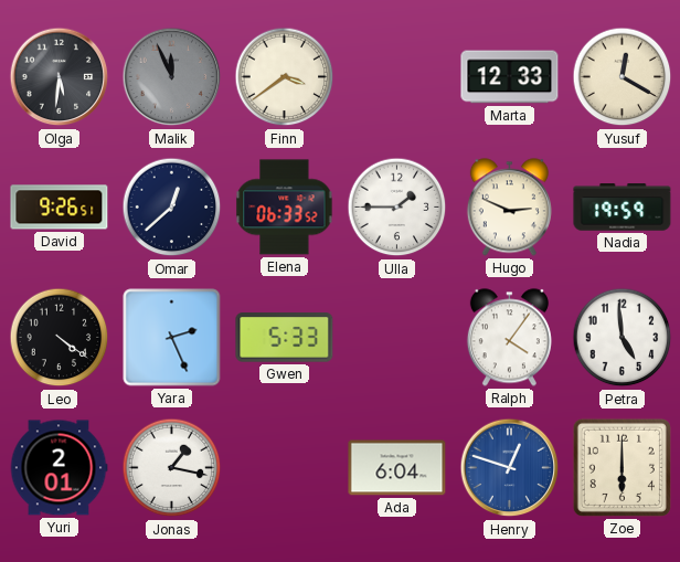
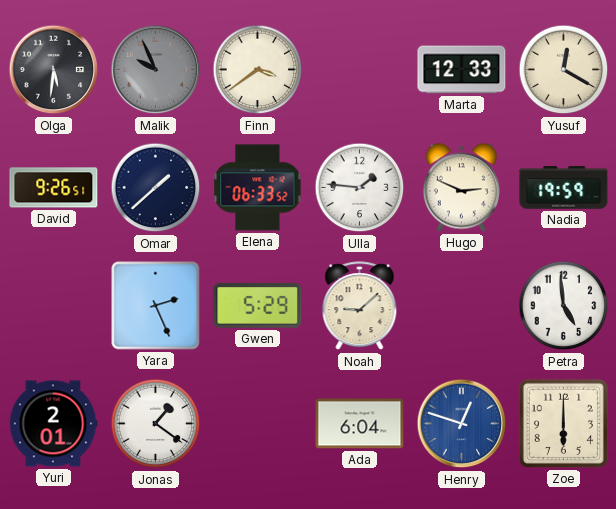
Malik: 11:56 -> 9:56
Omar: 12:38 -> 1:38
Ulla: 1:45 -> 1:46
Leo: 4:21 -> none
Gwen: 5:33 -> 5:29
Noah: none -> 9:08
Ralph: 4:06 -> none
Jonas: 1:17 -> 1:21
